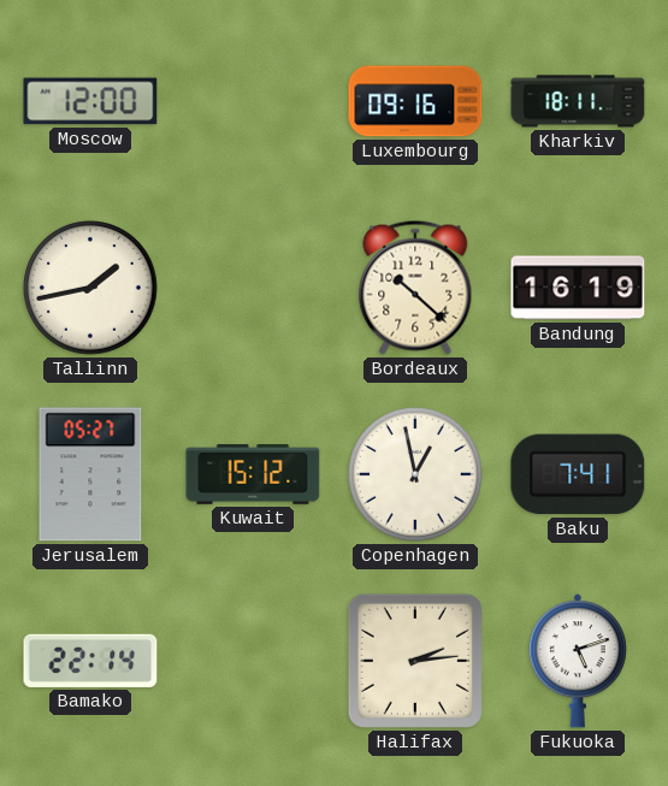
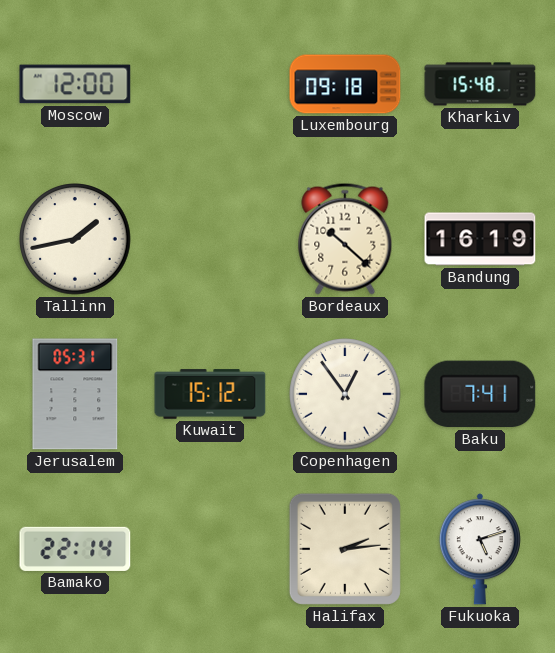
Luxembourg: 09:16 -> 09:18
Kharkiv: 18:11 -> 15:48
Jerusalem: 05:27 -> 05:31
Copenhagen: 12:58 -> 12:54
